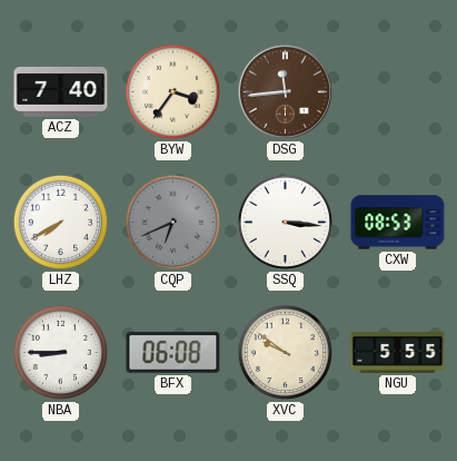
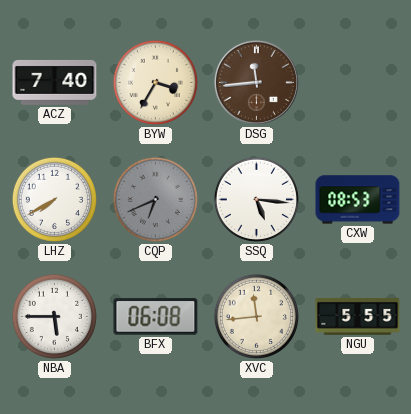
BYW: 3:36 -> 3:35
SSQ: 3:16 -> 5:16
NBA: 8:45 -> 5:45
XVC: 9:51 -> 11:44
